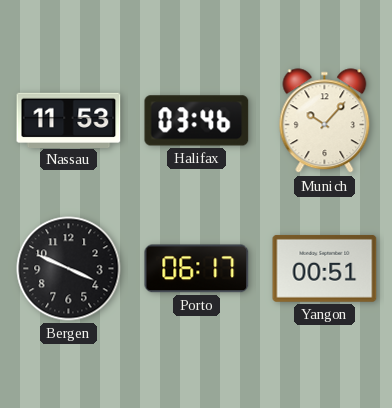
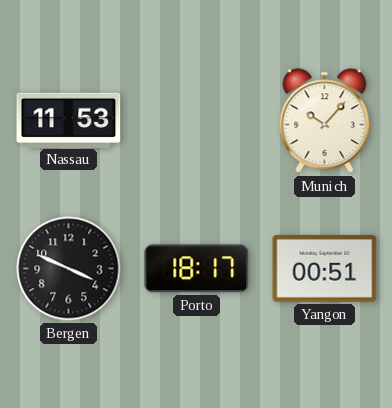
Halifax: 03:46 -> none
Porto: 06:17 -> 18:17
